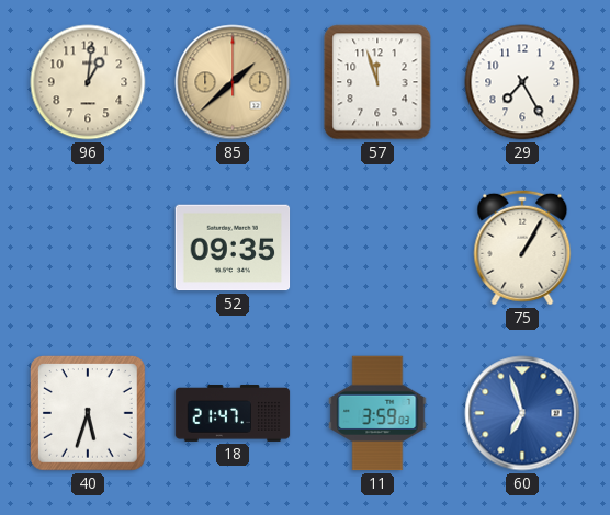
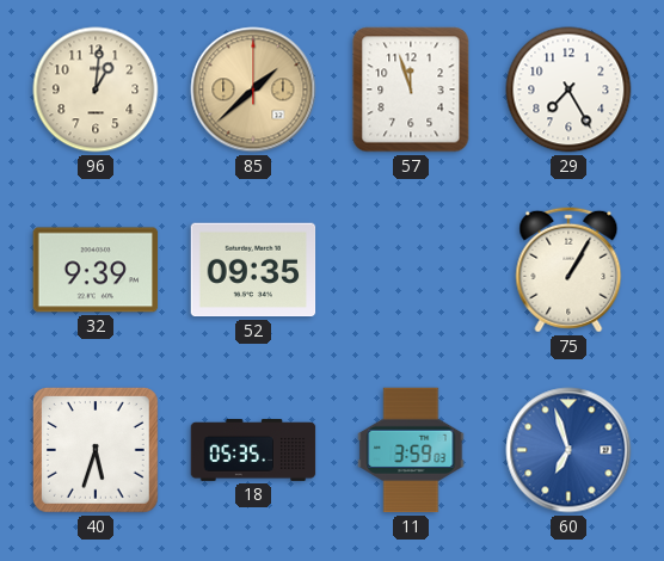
32: none -> 9:39
18: 21:47 -> 05:35
